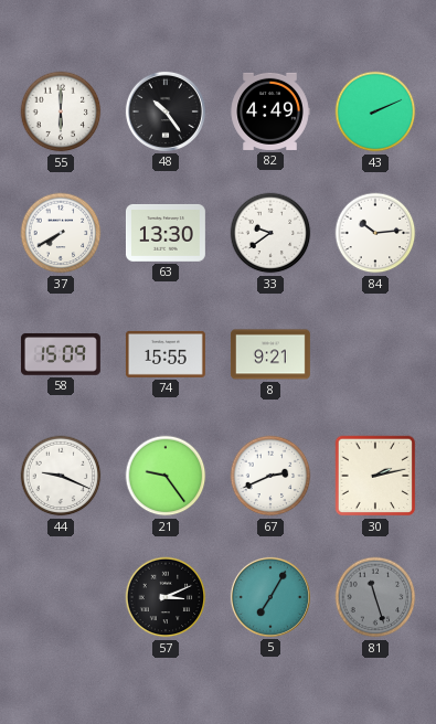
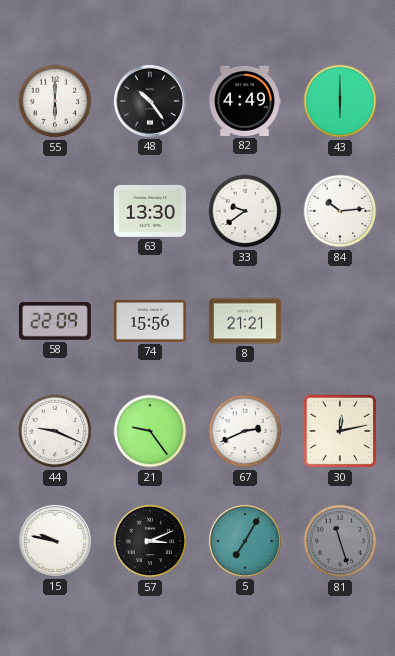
43: 2:11 -> 6:00
37: 7:40 -> none
58: 15:09 -> 22:09
74: 15:55 -> 15:56
8: 9:21 -> 21:21
30: 2:13 -> 12:13
15: none -> 9:47
